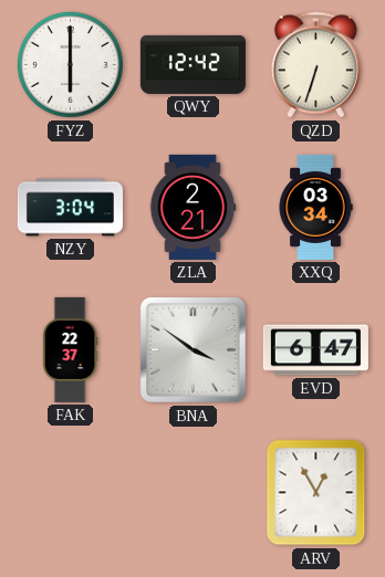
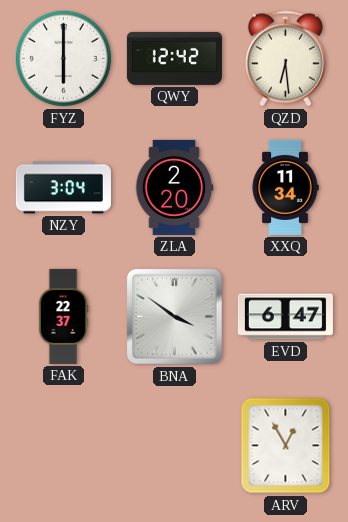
QZD: 6:33 -> 6:29
ZLA: 2:21 -> 2:20
XXQ: 03:34 -> 11:34
